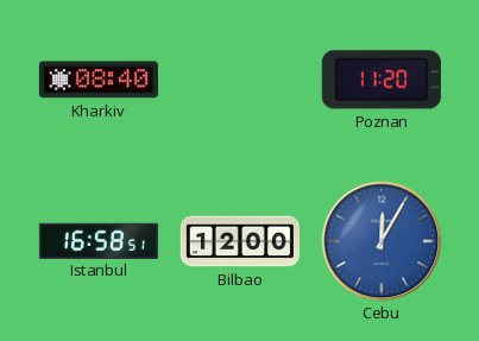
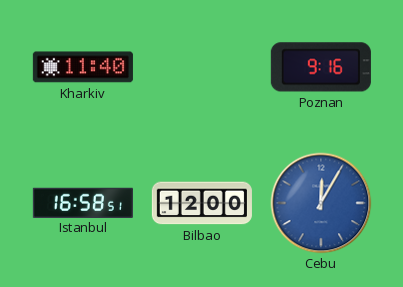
Kharkiv: 08:40 -> 11:40
Poznan: 11:20 -> 9:16
